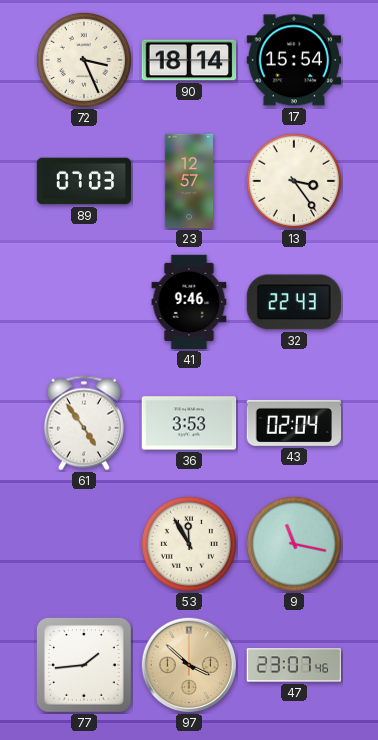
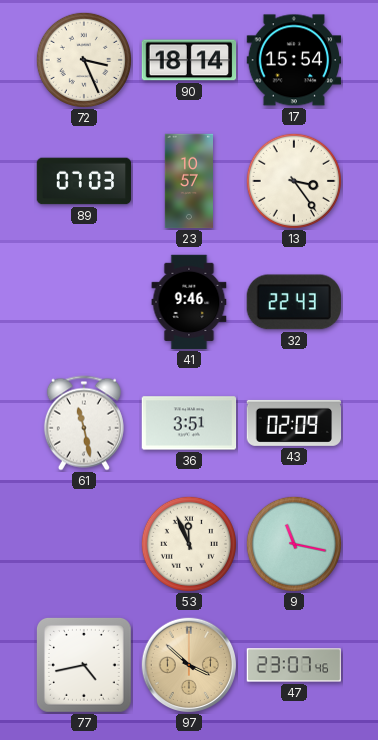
23: 12:57 -> 10:57
61: 4:54 -> 11:28
36: 3:53 -> 3:51
43: 02:04 -> 02:09
53: 11:55 -> 11:56
77: 1:44 -> 4:43
